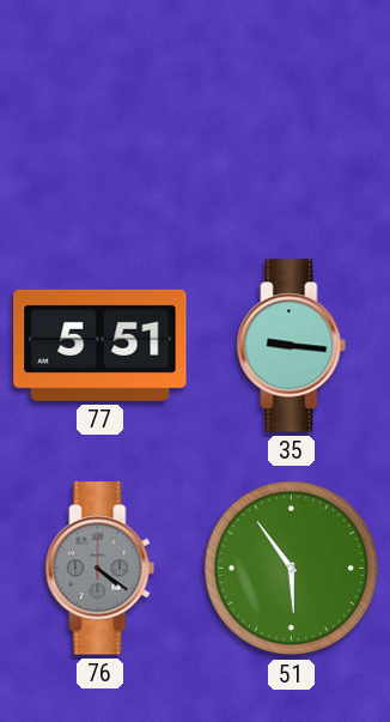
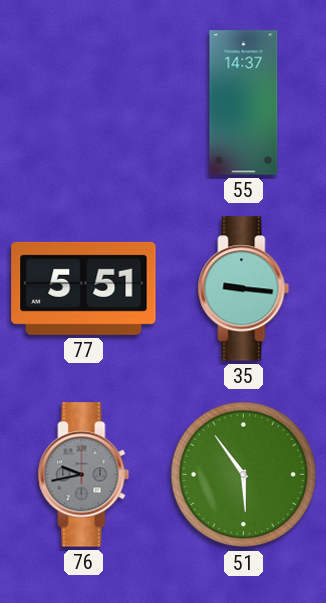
55: none -> 14:37
76: 4:21 -> 9:43
